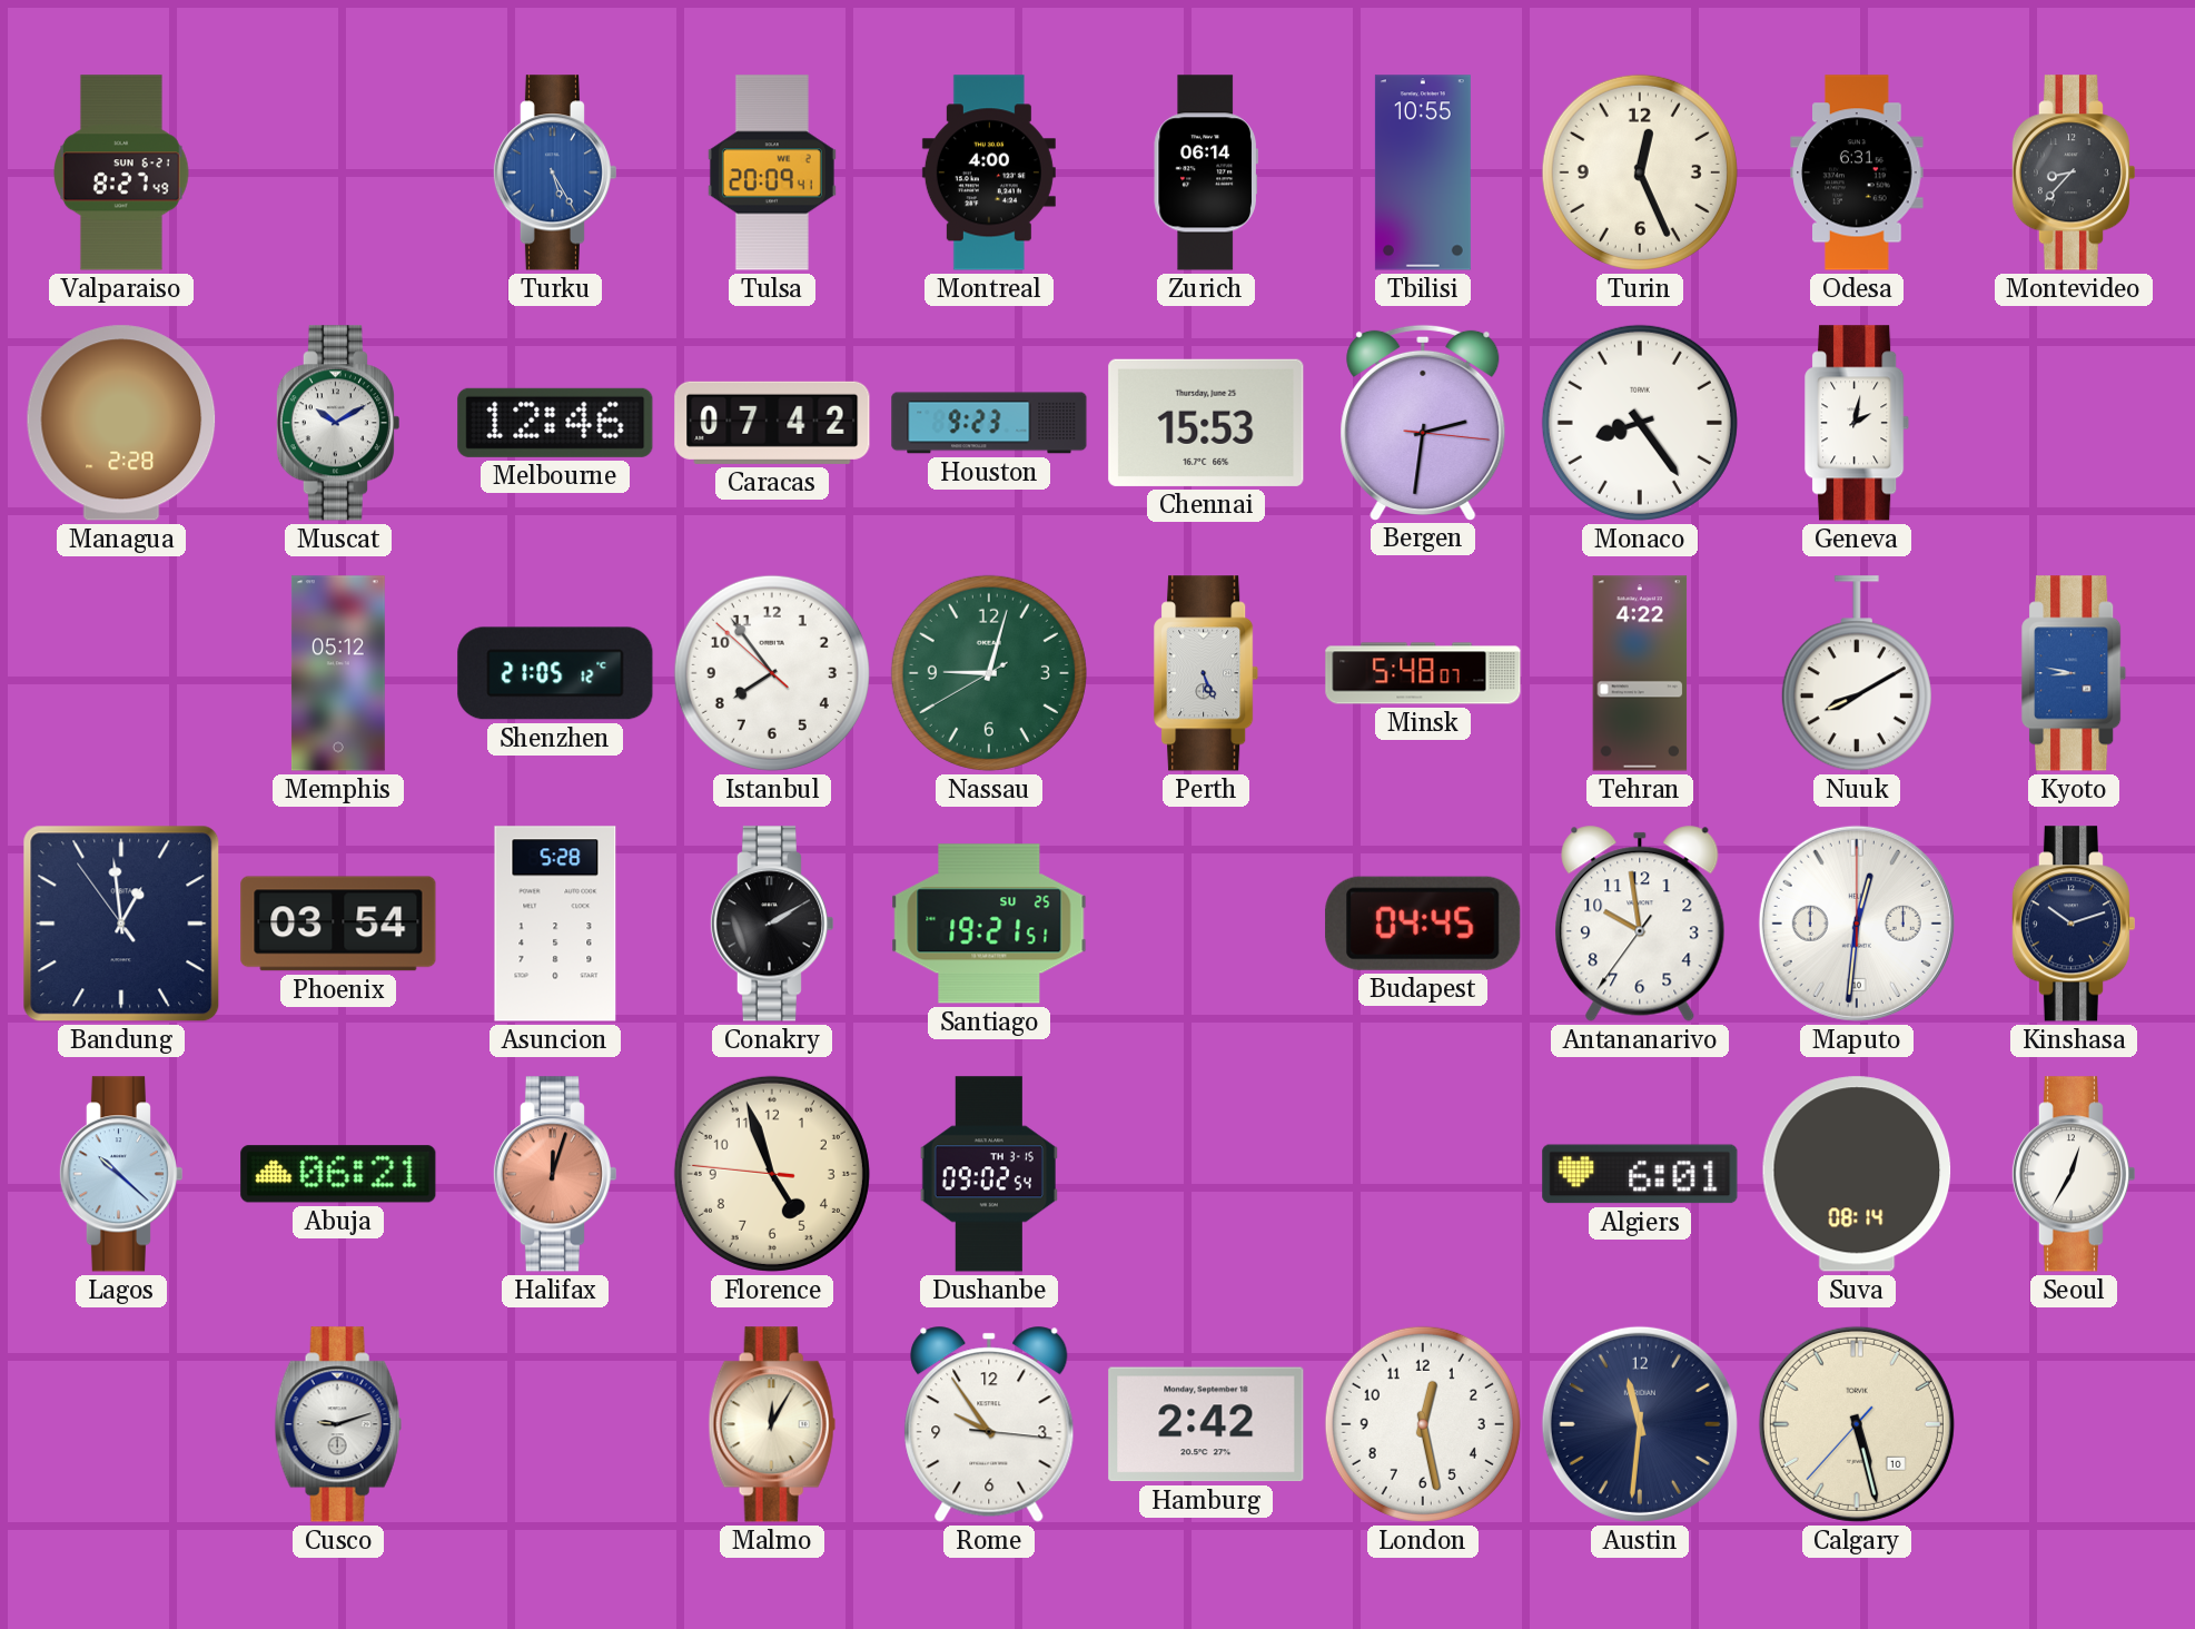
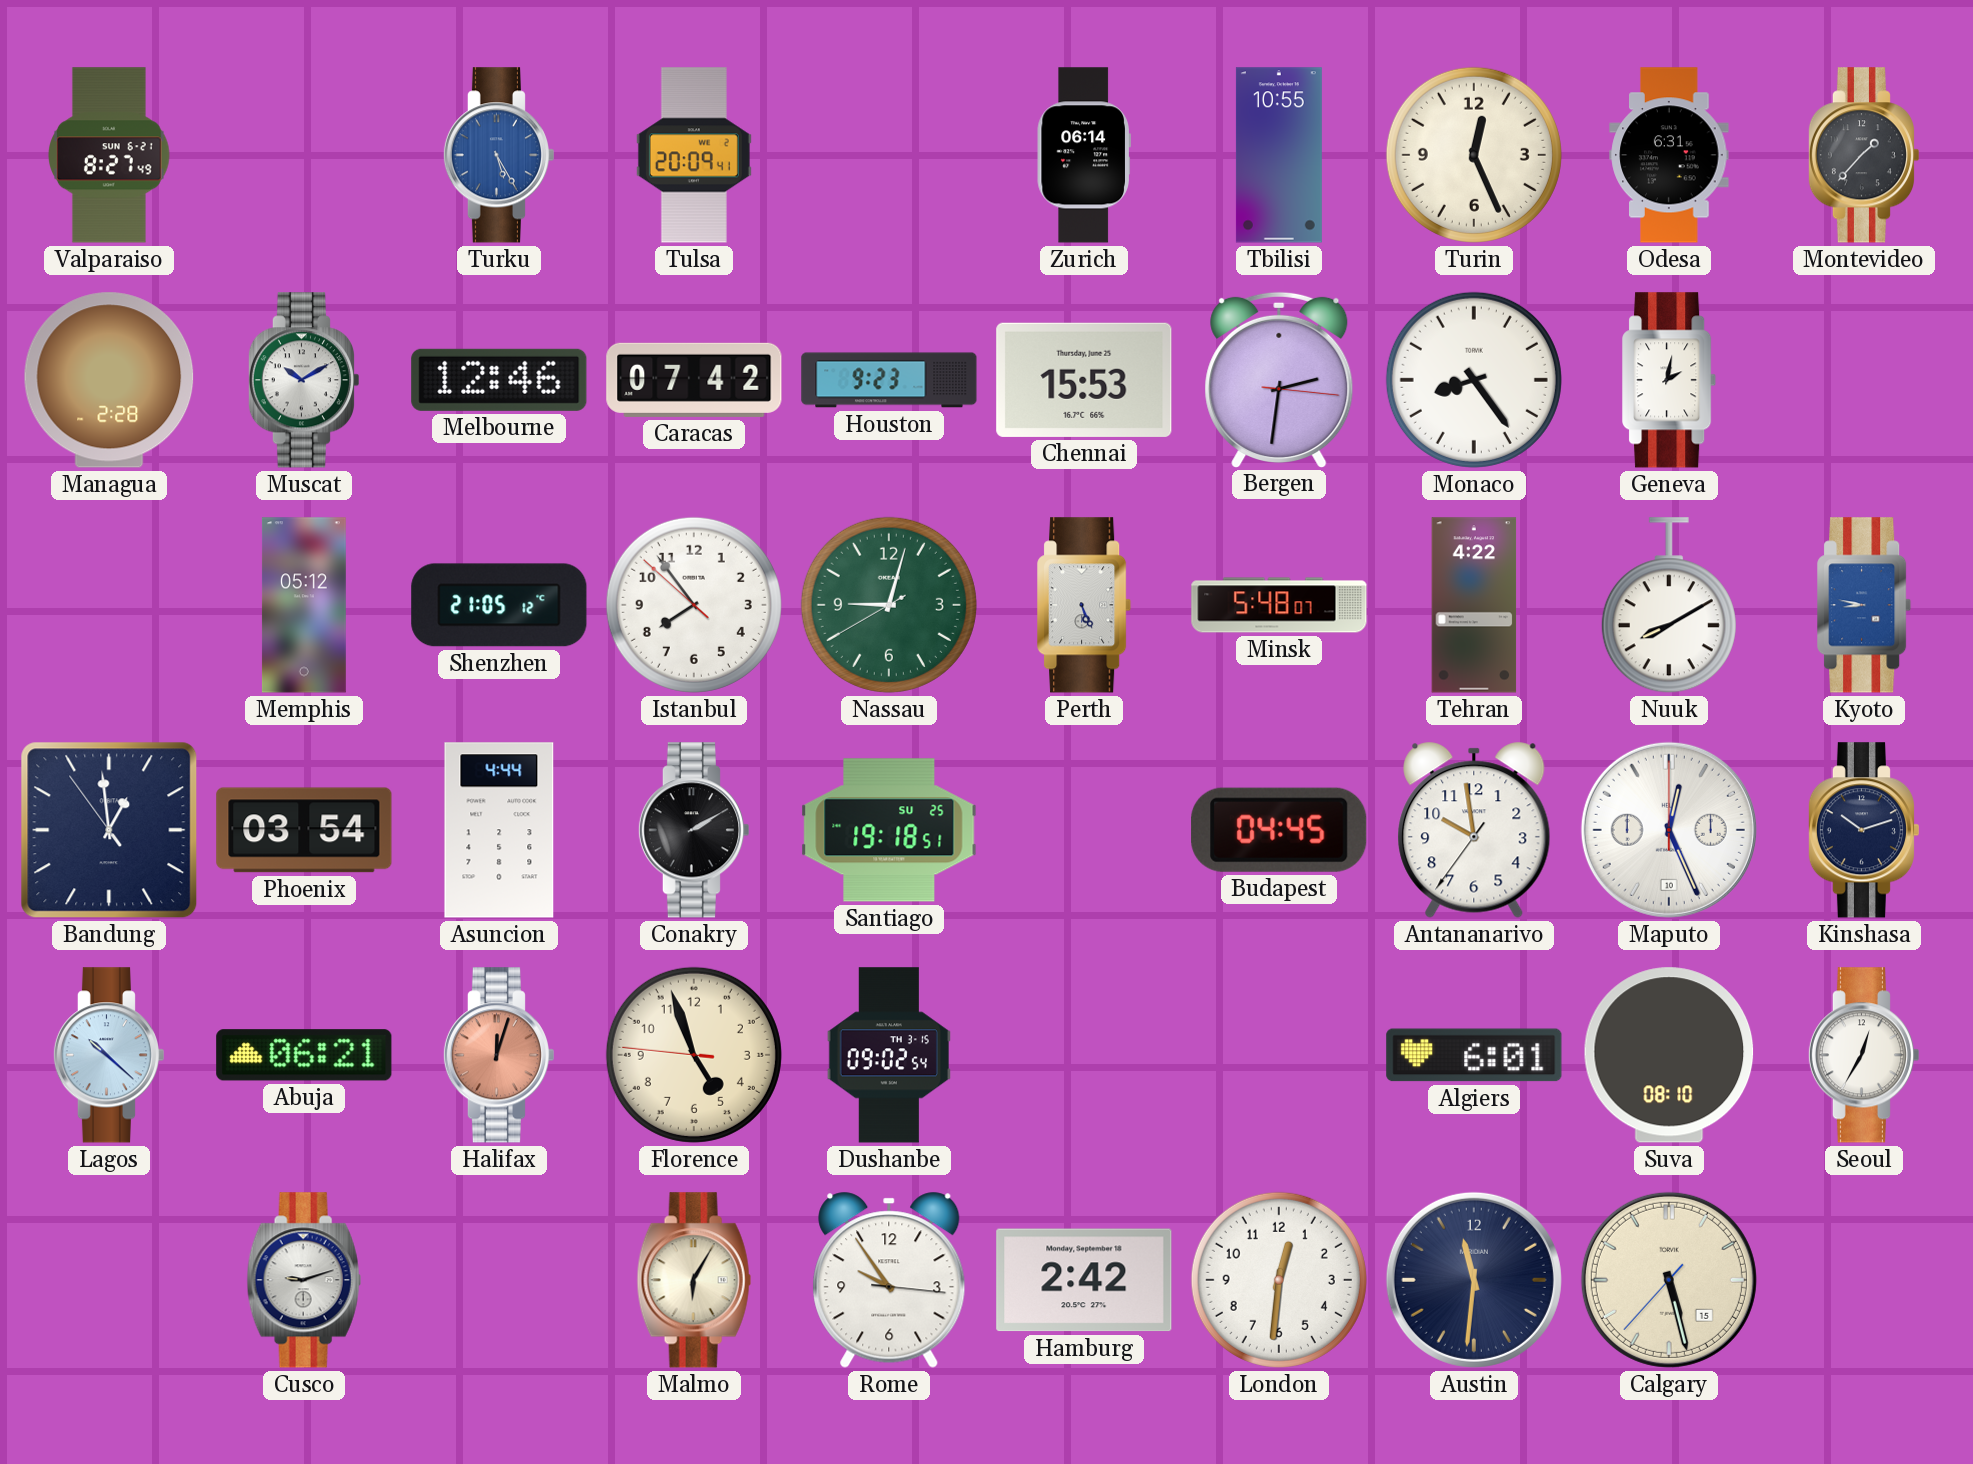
Montreal: 4:00 -> none
Montevideo: 8:37 -> 1:37
Asuncion: 5:28 -> 4:44
Santiago: 19:21 -> 19:18
Maputo: 12:31 -> 12:26
Suva: 08:14 -> 08:10
Malmo: 12:05 -> 6:05
London: 12:28 -> 12:31
Calgary date: 10 -> 15
